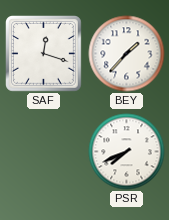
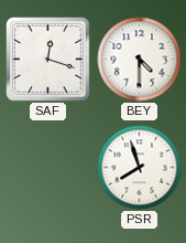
BEY: 1:37 -> 4:30
PSR: 7:41 -> 7:57
